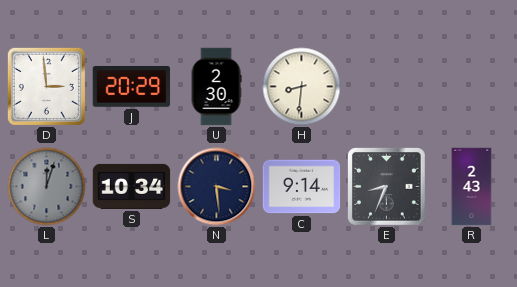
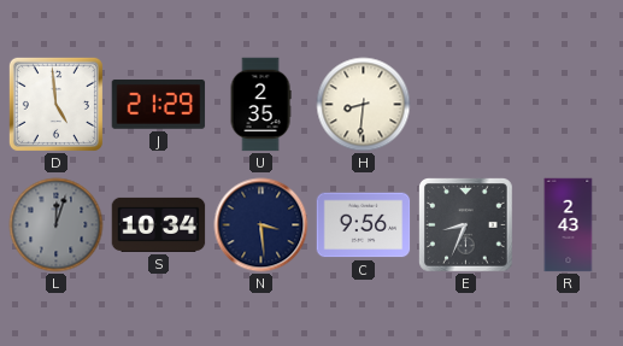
D: 2:59 -> 4:59
J: 20:29 -> 21:29
U: 2:30 -> 2:35
C: 9:14 -> 9:56
